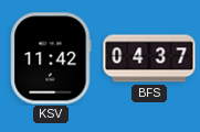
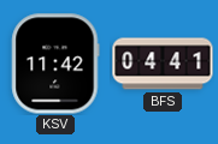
BFS: 04:37 -> 04:41
